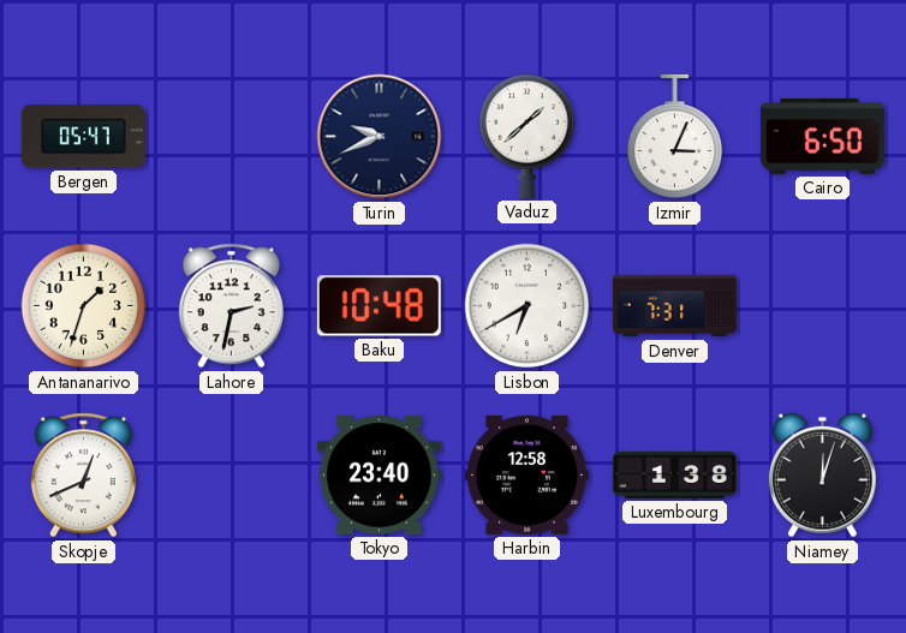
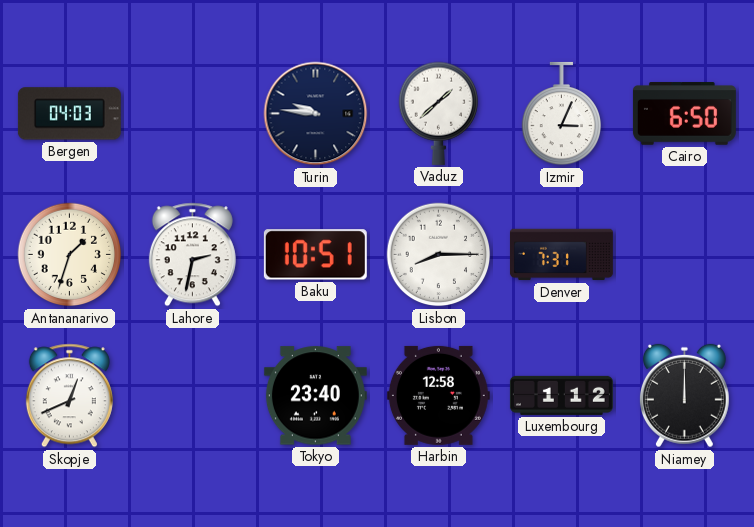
Bergen: 05:47 -> 04:03
Turin: 9:41 -> 9:46
Baku: 10:48 -> 10:51
Lisbon: 6:40 -> 8:15
Luxembourg: 1:38 -> 1:12
Niamey: 12:03 -> 12:00
